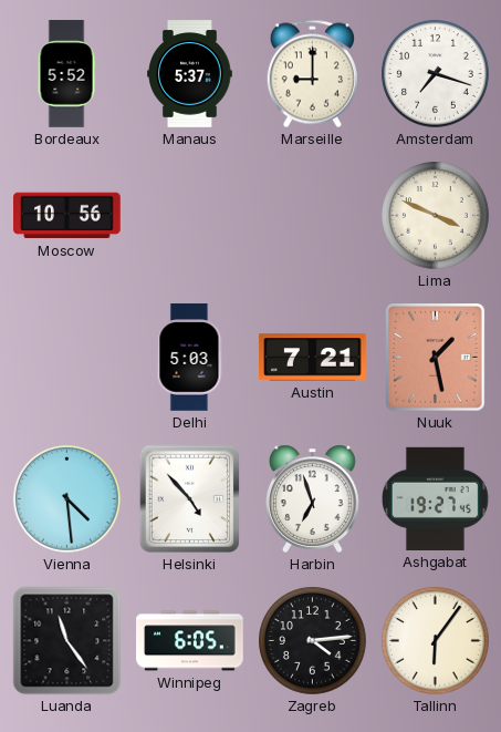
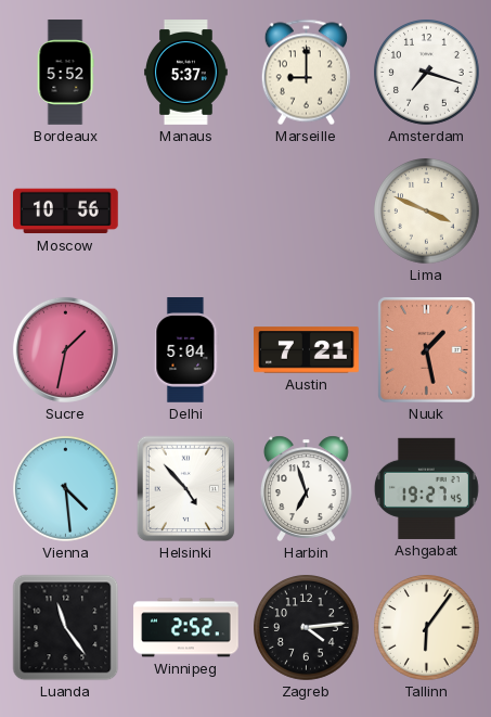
Sucre: none -> 1:32
Delhi: 5:03 -> 5:04
Winnipeg: 6:05 -> 2:52
